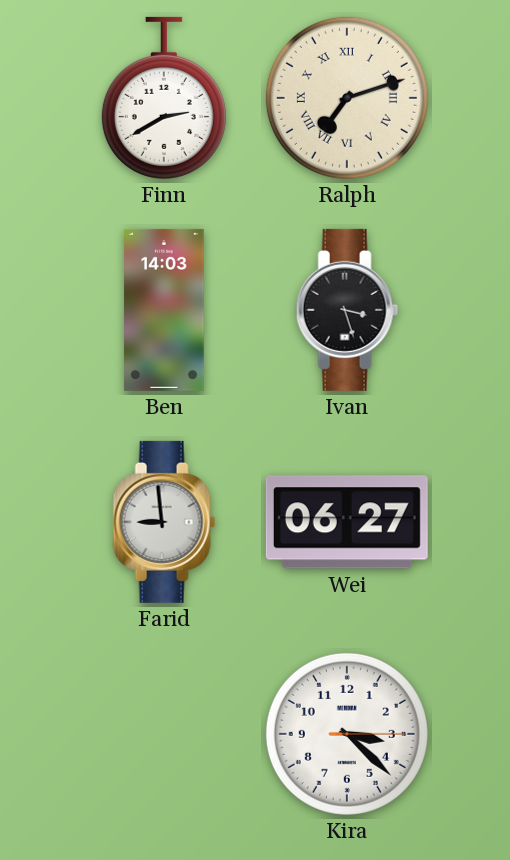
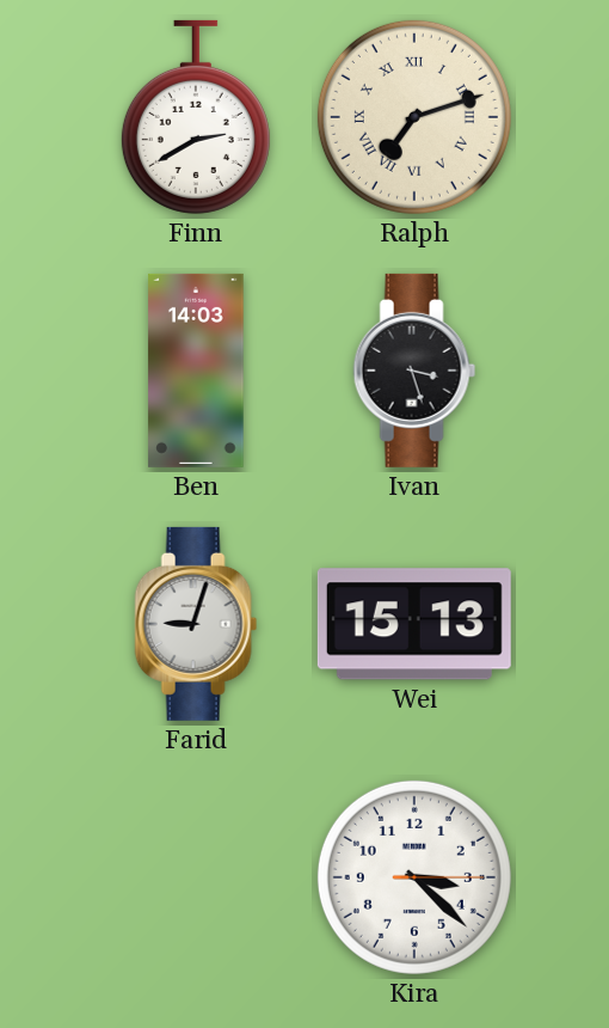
Farid: 8:59 -> 9:03
Wei: 06:27 -> 15:13
